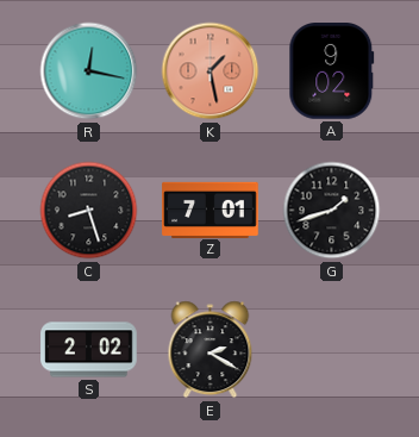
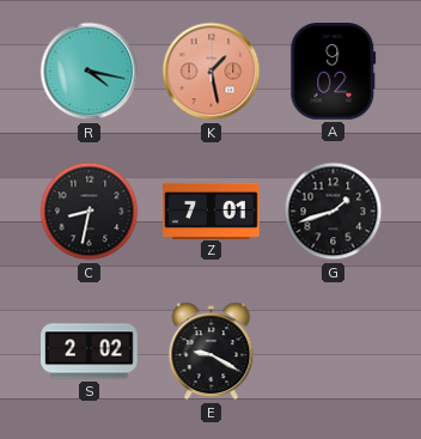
R: 12:17 -> 4:17
C: 8:27 -> 8:32
E: 2:20 -> 9:20
